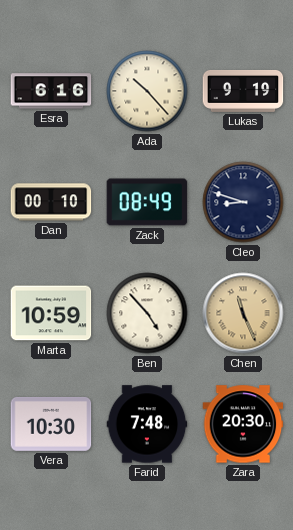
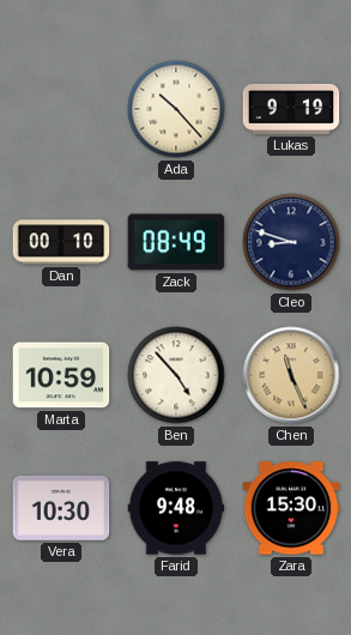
Esra: 6:16 -> none
Farid: 7:48 -> 9:48
Zara: 20:30 -> 15:30
